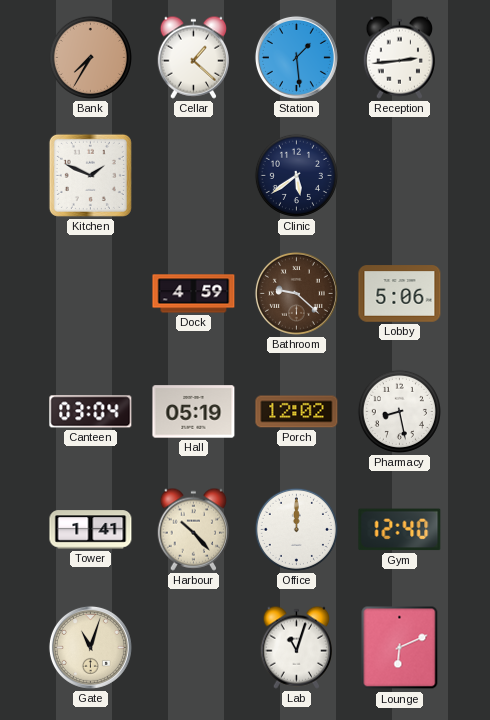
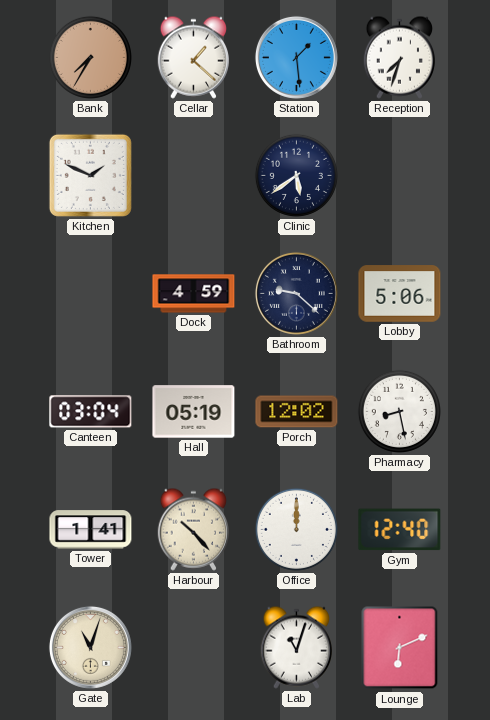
Reception: 2:44 -> 7:33
Bathroom dial: brown -> navy
